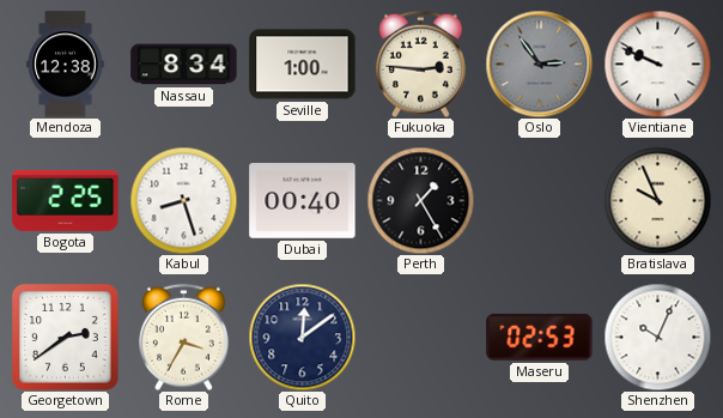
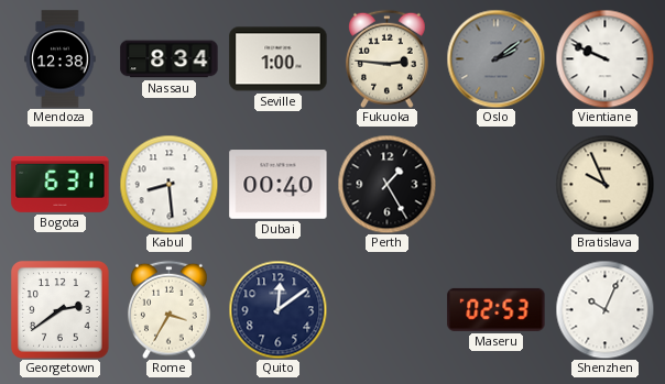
Oslo: 2:54 -> 2:09
Bogota: 2:25 -> 6:31
Kabul: 8:27 -> 8:29
